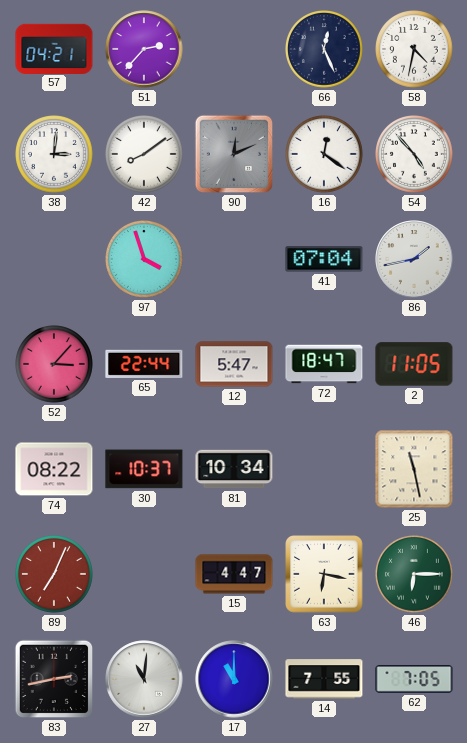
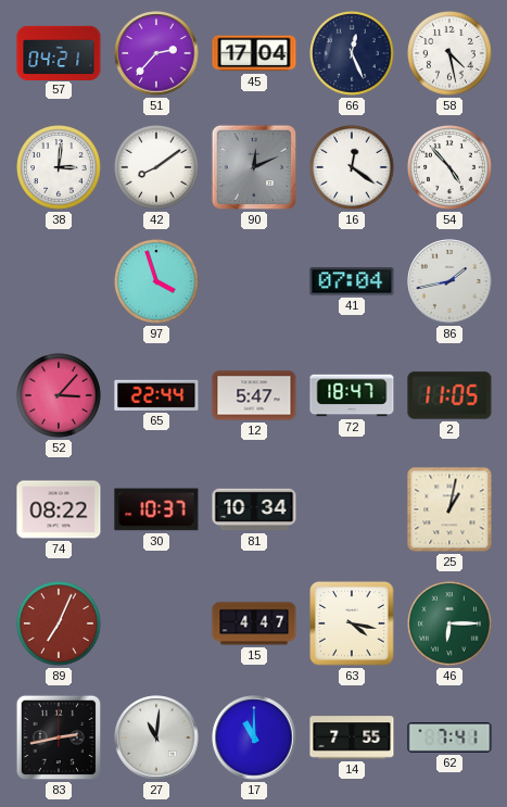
45: none -> 17:04
58: 4:32 -> 4:28
25: 11:28 -> 1:02
63: 6:17 -> 4:17
62: 7:05 -> 7:41
